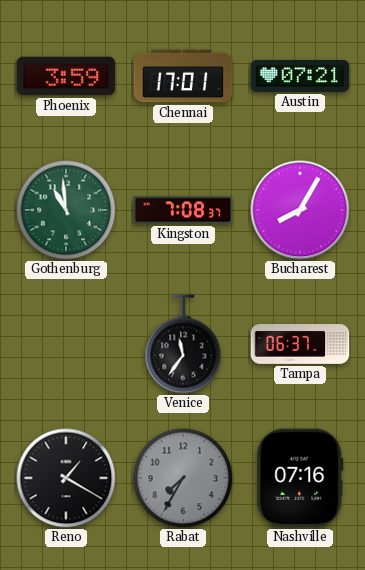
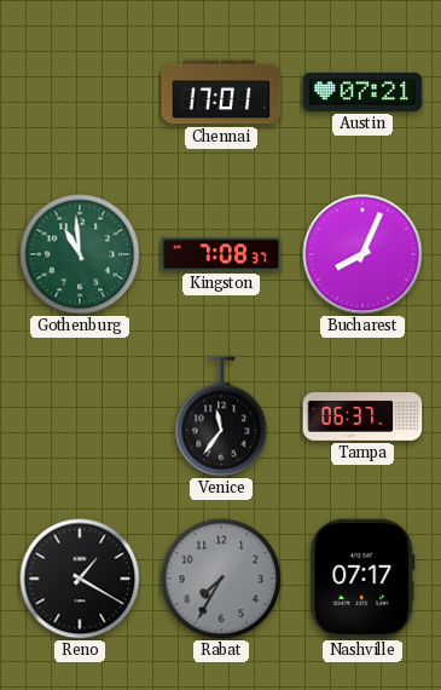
Phoenix: 3:59 -> none
Bucharest: 8:05 -> 8:04
Nashville: 07:16 -> 07:17
